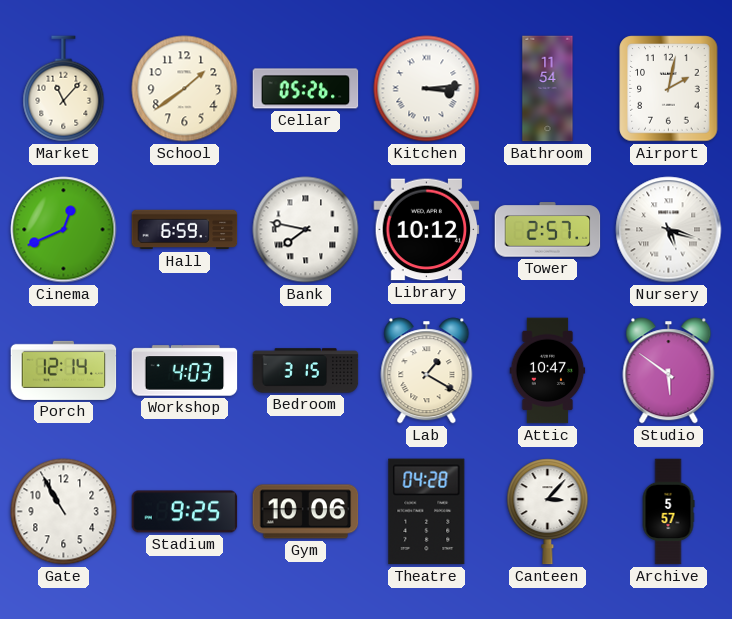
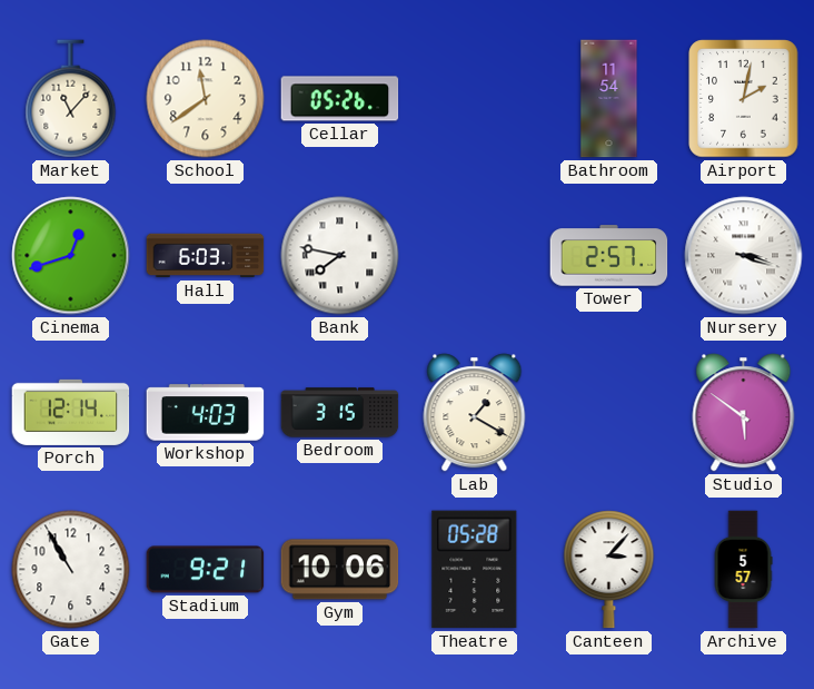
School: 1:39 -> 11:39
Kitchen: 3:14 -> none
Cinema: 12:41 -> 12:42
Hall: 6:59 -> 6:03
Library: 10:12 -> none
Nursery: 5:18 -> 3:18
Attic: 10:47 -> none
Stadium: 9:25 -> 9:21
Theatre: 04:28 -> 05:28
